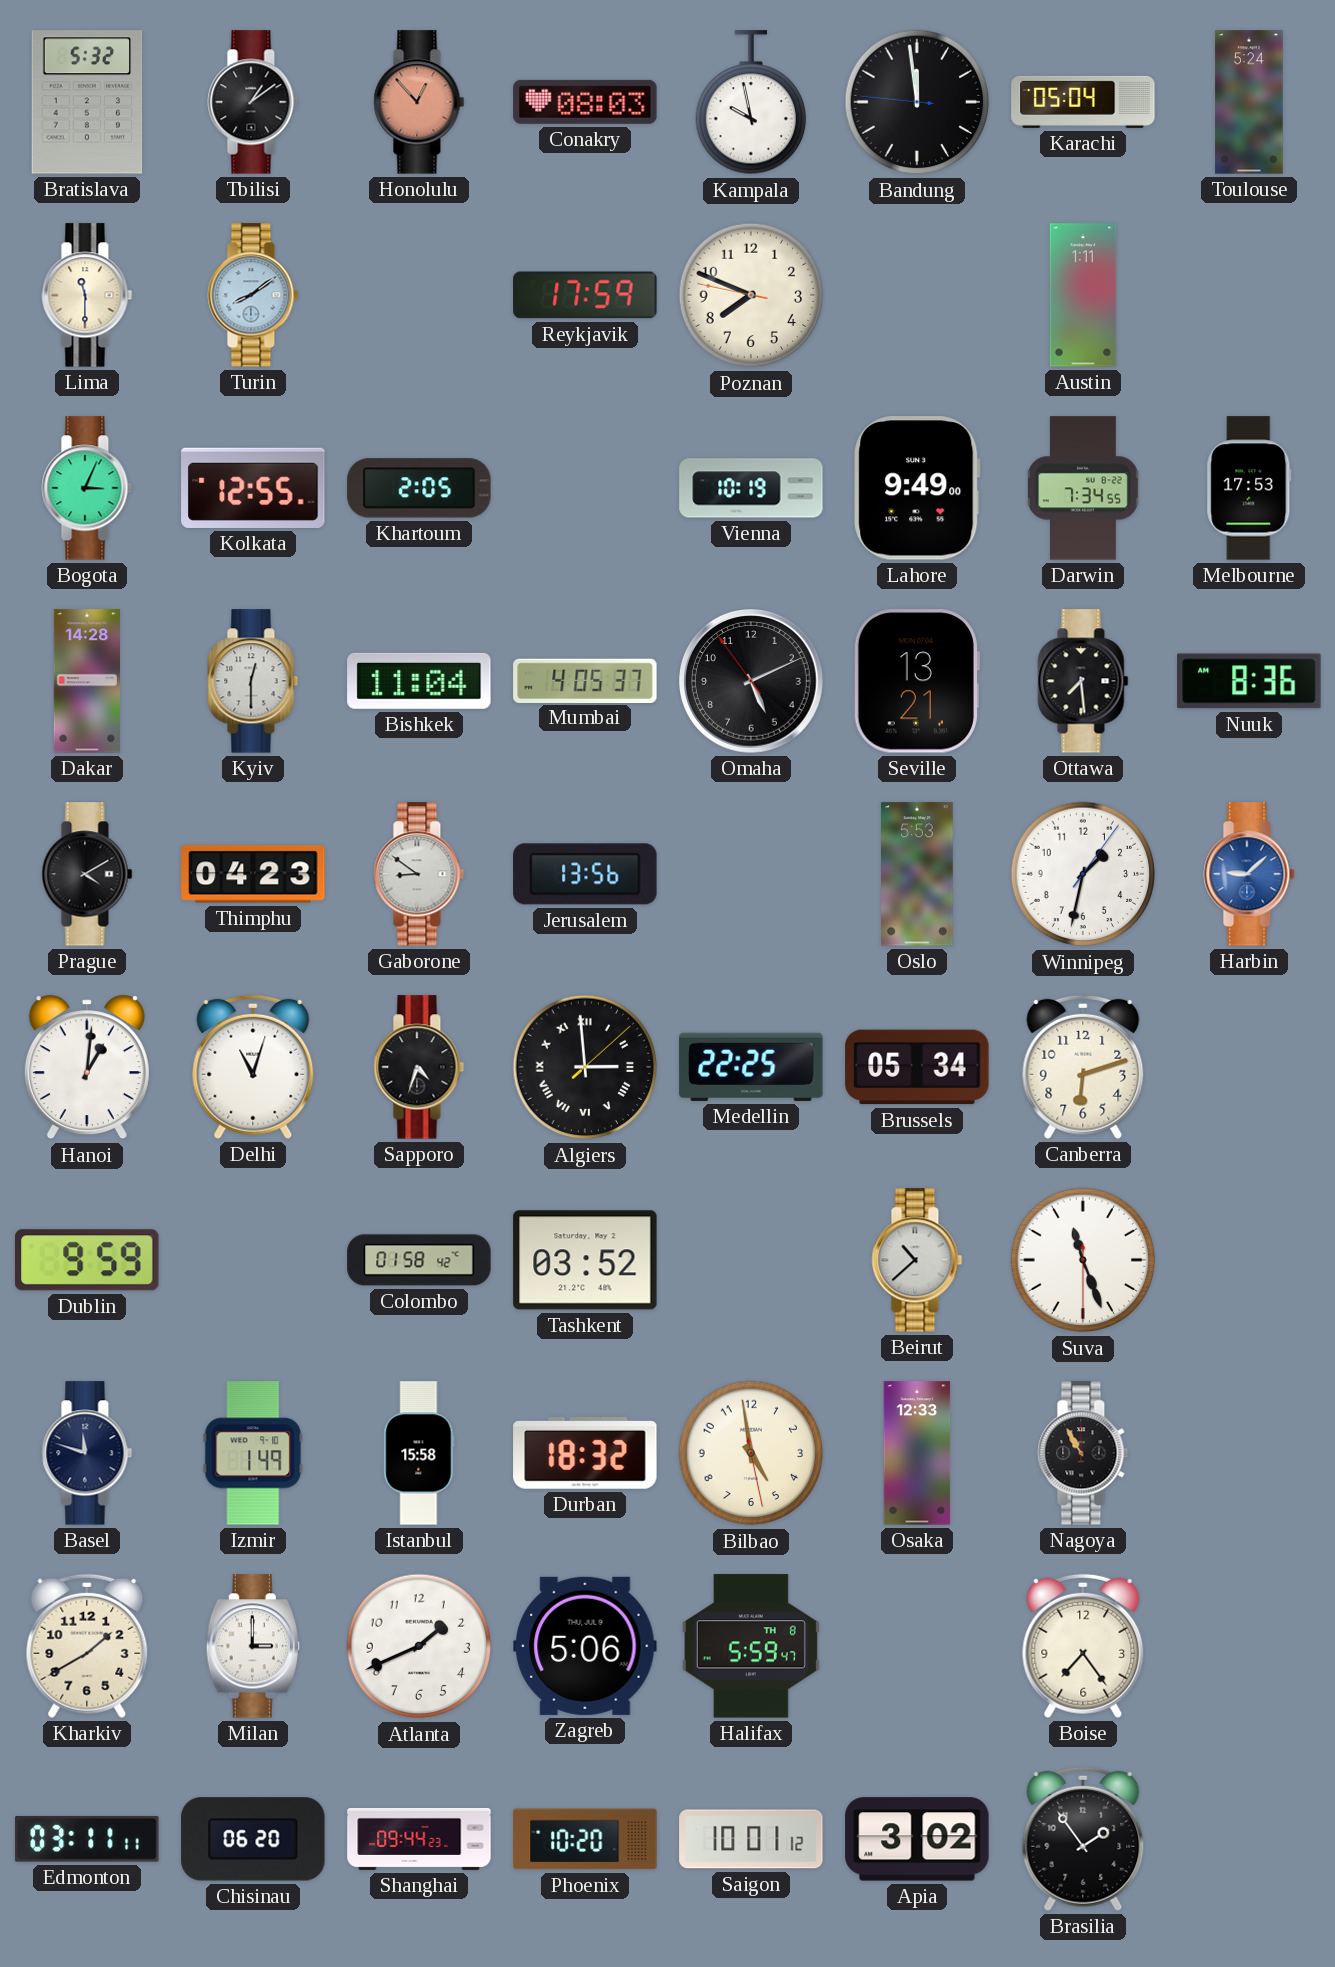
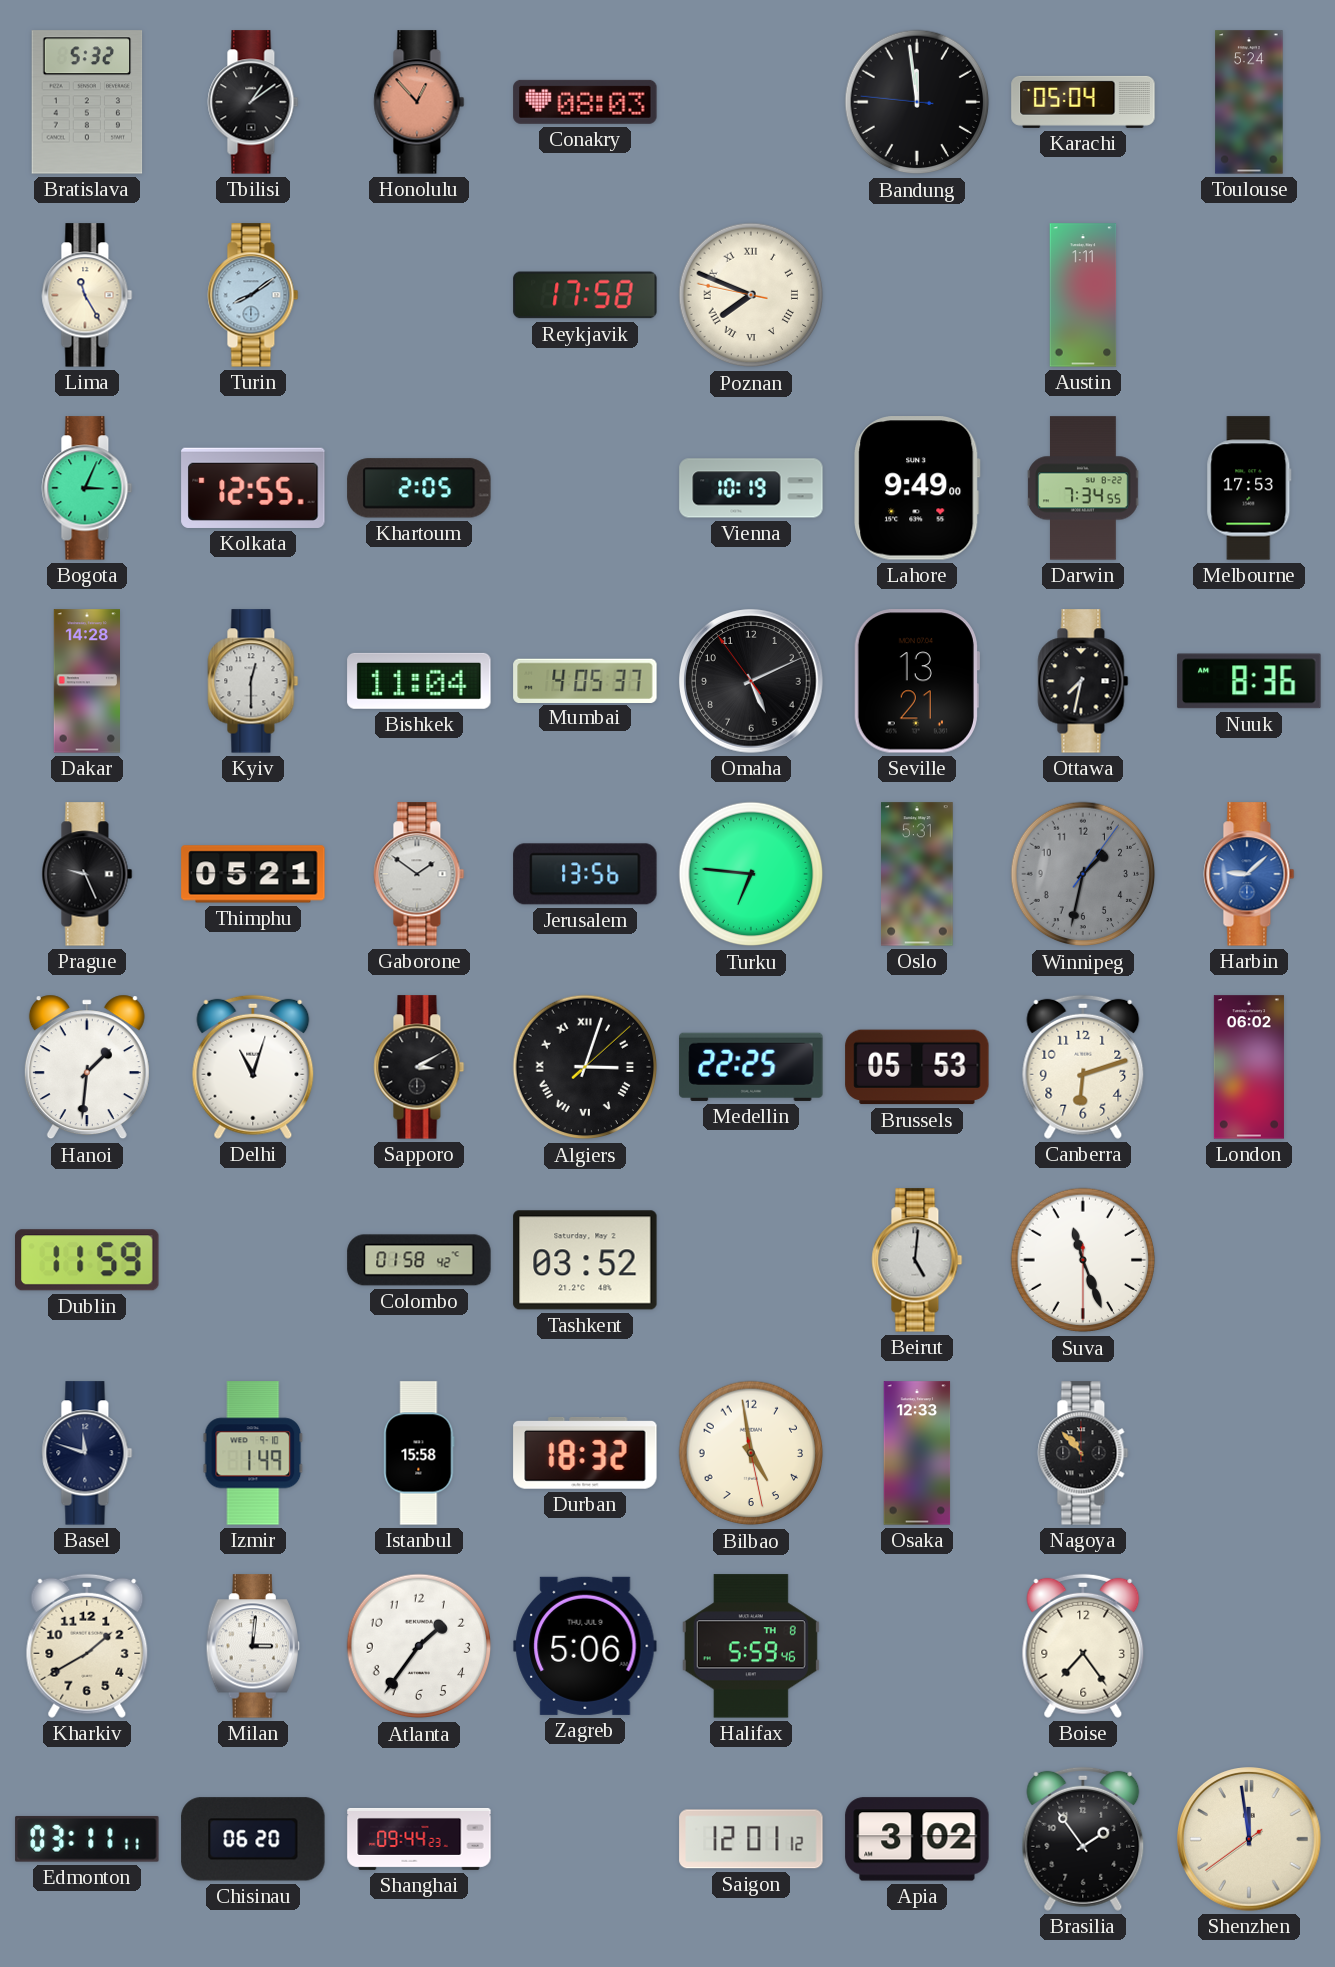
Kampala: 9:58 -> none
Lima: 11:30 -> 11:25
Reykjavik: 17:59 -> 17:58
Poznan numerals: Arabic -> Roman
Ottawa: 7:29 -> 7:32
Prague: 4:10 -> 9:26
Thimphu: 04:23 -> 05:21
Gaborone: 8:51 -> 1:51
Turku: none -> 6:46
Oslo: 5:53 -> 5:31
Winnipeg dial: white -> grey
Hanoi: 1:01 -> 1:31
Sapporo: 4:33 -> 3:10
Algiers: 2:59 -> 3:03
Brussels: 05:34 -> 05:53
London: none -> 06:02
Dublin: 9:59 -> 11:59
Beirut: 10:38 -> 5:01
Nagoya: 10:55 -> 10:53
Milan: 3:00 -> 3:01
Atlanta: 1:41 -> 1:36
Halifax: 5:59:47 -> 5:59:46
Phoenix: 10:20 -> none
Saigon: 10:01 -> 12:01
Shenzhen: none -> 11:58
